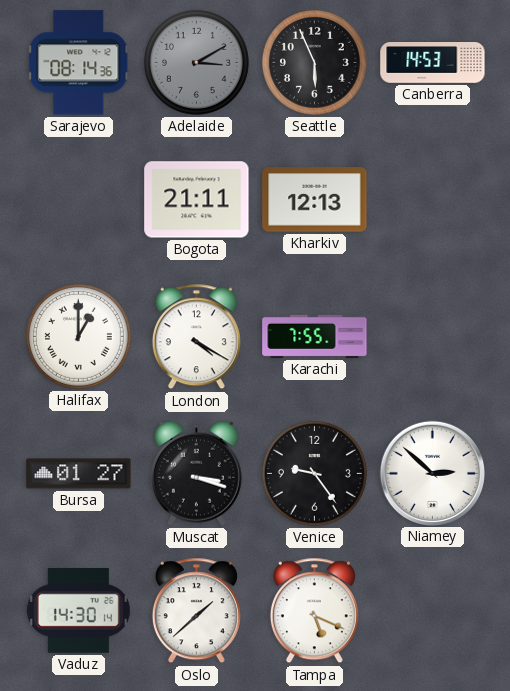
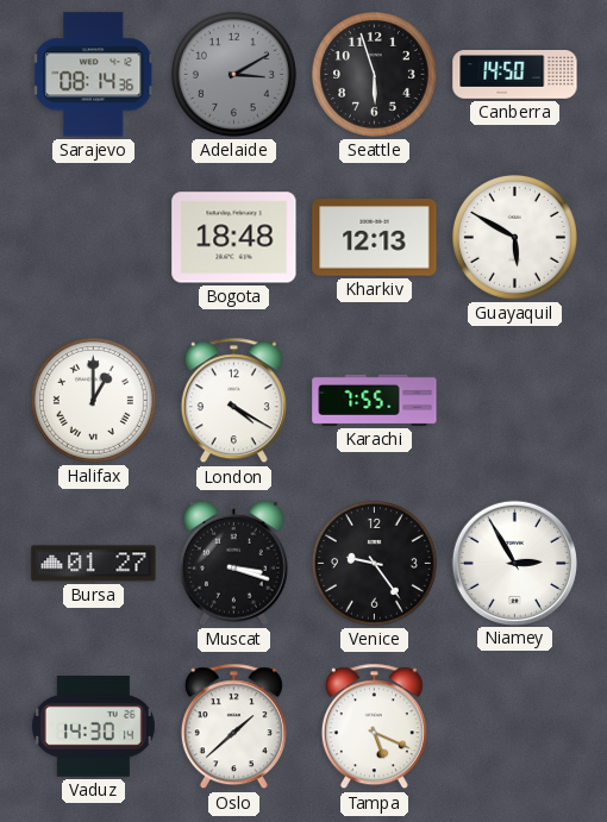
Seattle: 5:56 -> 5:57
Canberra: 14:53 -> 14:50
Bogota: 21:11 -> 18:48
Guayaquil: none -> 5:50
Niamey: 2:52 -> 2:55
